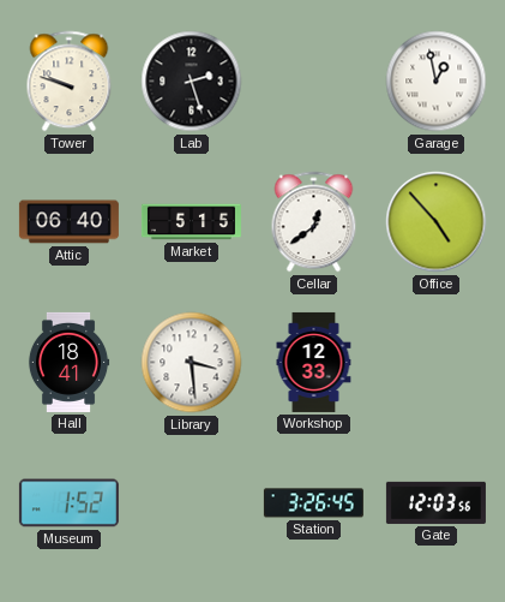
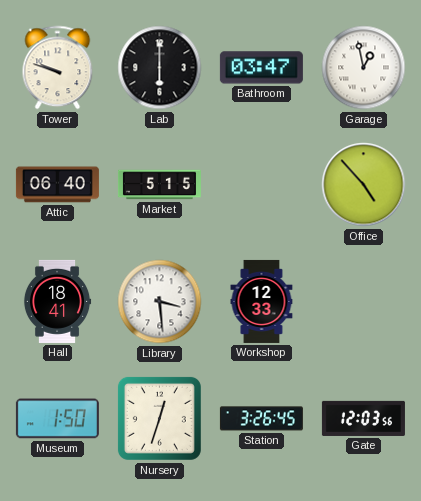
Lab: 2:27 -> 6:00
Bathroom: none -> 03:47
Cellar: 12:39 -> none
Museum: 1:52 -> 1:50
Nursery: none -> 12:33
